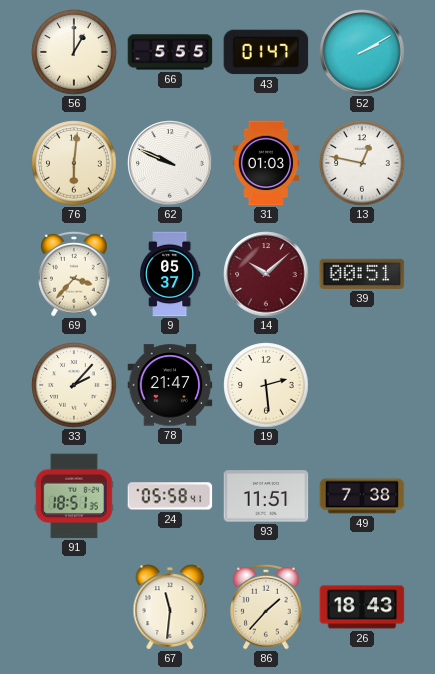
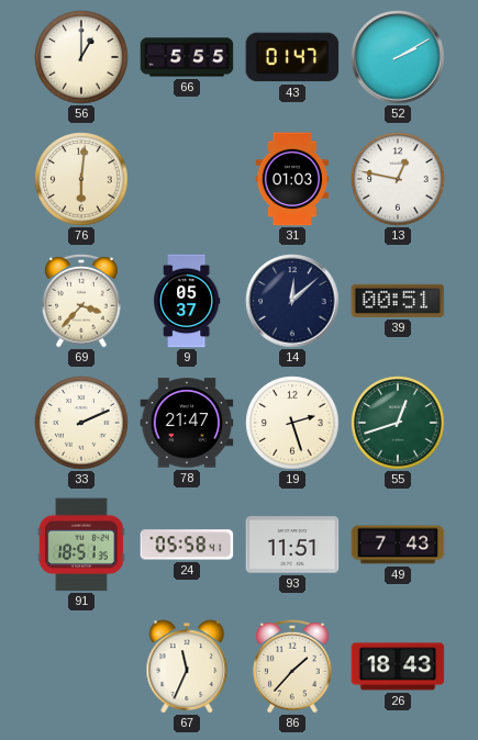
62: 9:49 -> none
14: 10:08 -> 12:08
14 dial: burgundy -> navy
33: 2:07 -> 2:11
19: 2:29 -> 2:27
55: none -> 12:42
49: 7:38 -> 7:43
67: 11:31 -> 11:34
